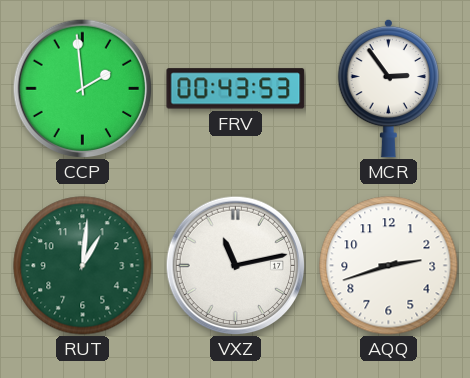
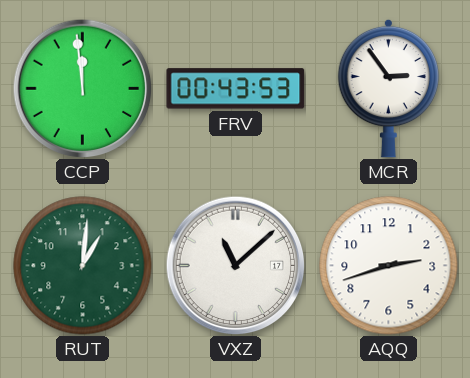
CCP: 1:59 -> 11:59
VXZ: 11:13 -> 11:08
